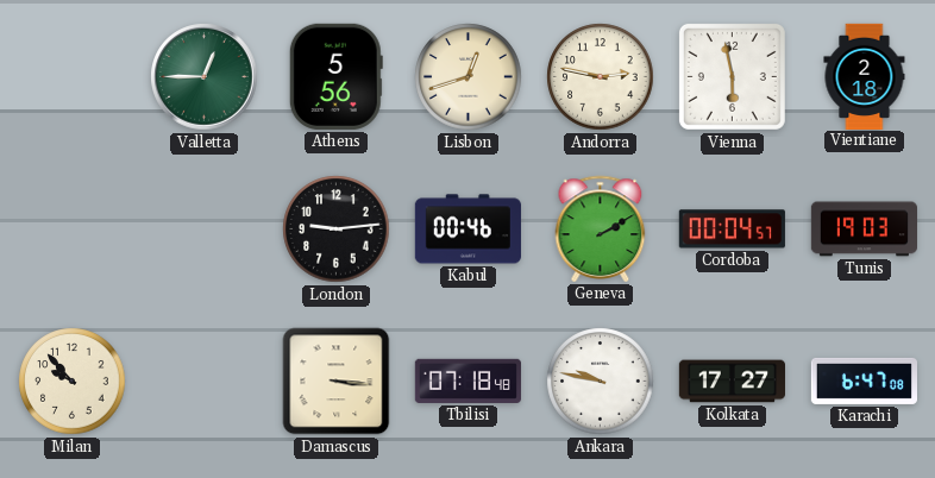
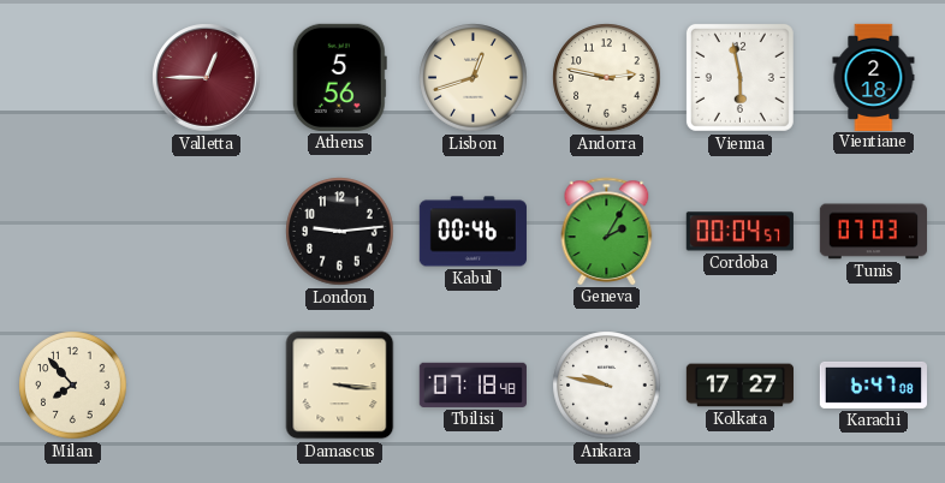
Valletta dial: green -> burgundy
Geneva: 2:10 -> 2:05
Tunis: 19:03 -> 07:03
Milan: 9:53 -> 7:53
